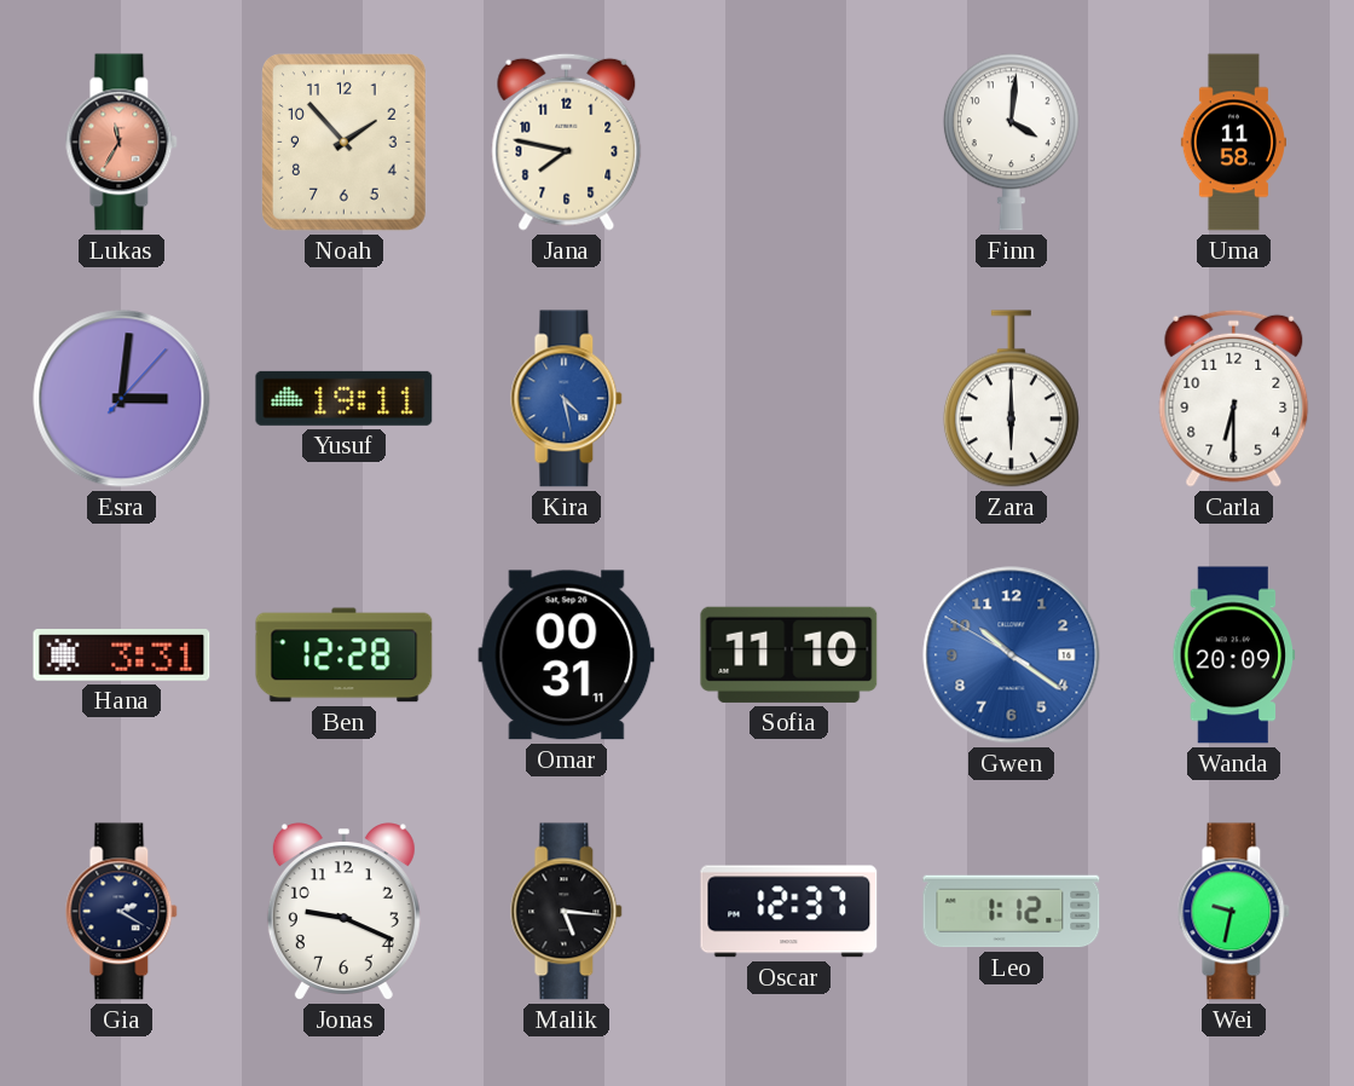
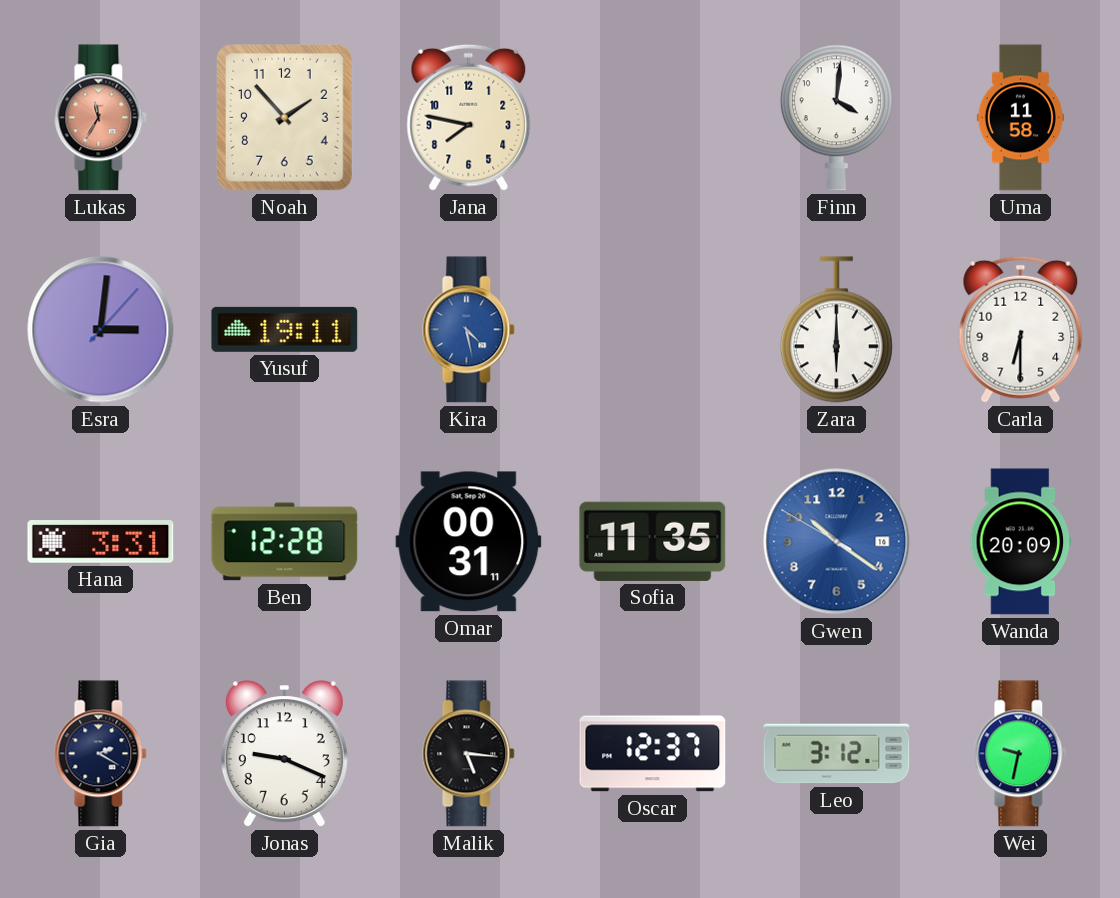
Sofia: 11:10 -> 11:35
Leo: 1:12 -> 3:12
